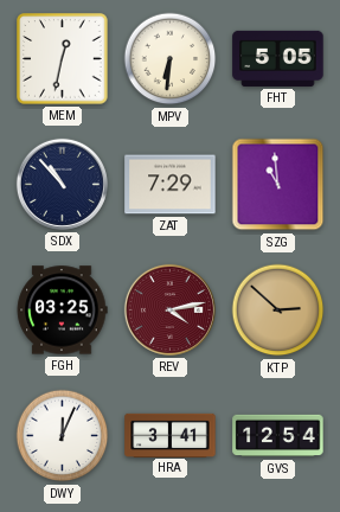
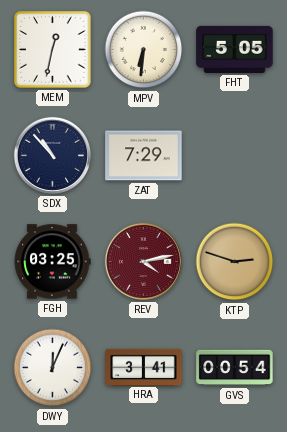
SZG: 10:59 -> none
KTP: 2:52 -> 2:48
GVS: 12:54 -> 00:54
